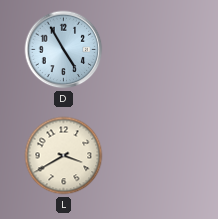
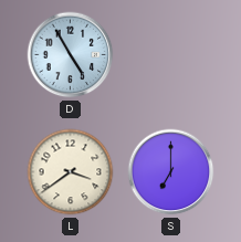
L: 3:40 -> 3:39
S: none -> 7:00
